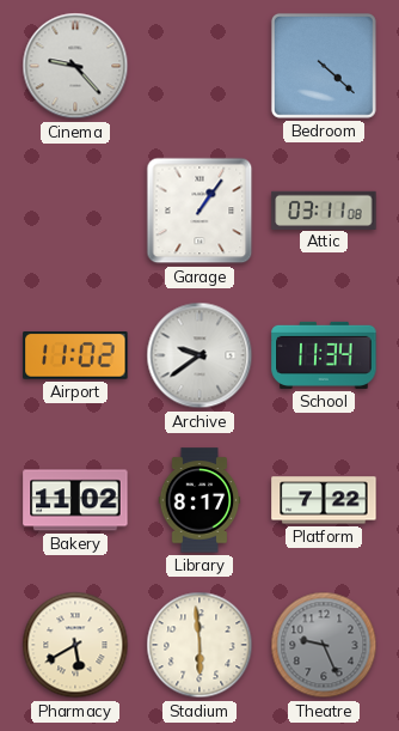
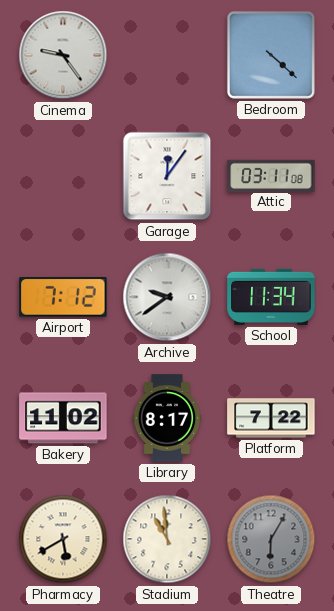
Cinema: 9:23 -> 9:24
Garage: 1:06 -> 12:06
Airport: 11:02 -> 7:12
Stadium: 5:59 -> 10:59
Theatre: 9:26 -> 6:05
